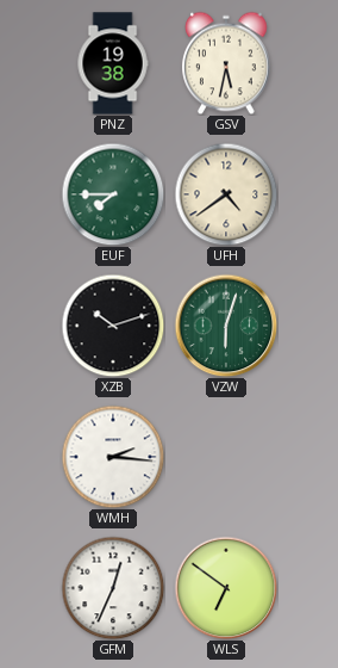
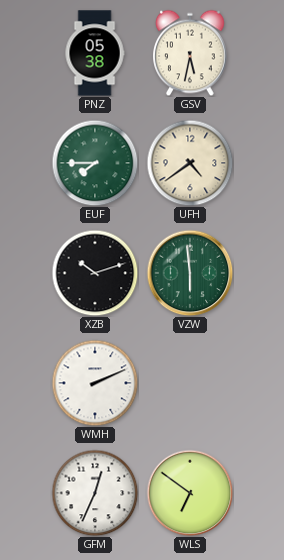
PNZ: 19:38 -> 05:38
VZW: 6:03 -> 5:59
WMH: 2:16 -> 2:11
